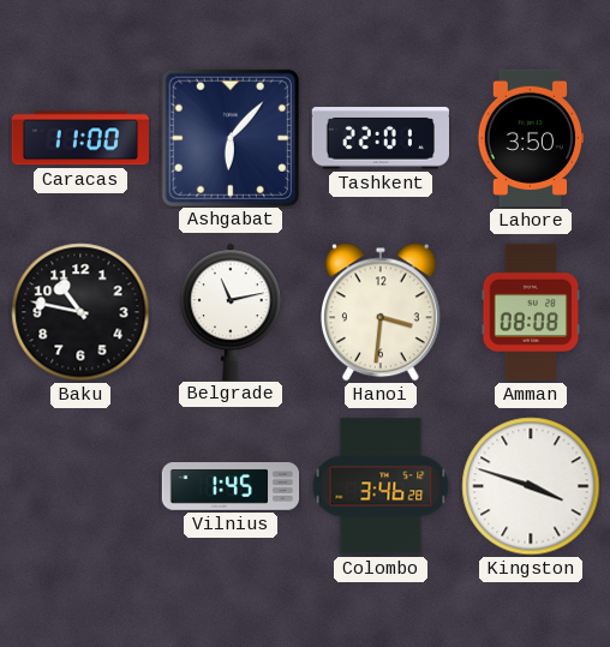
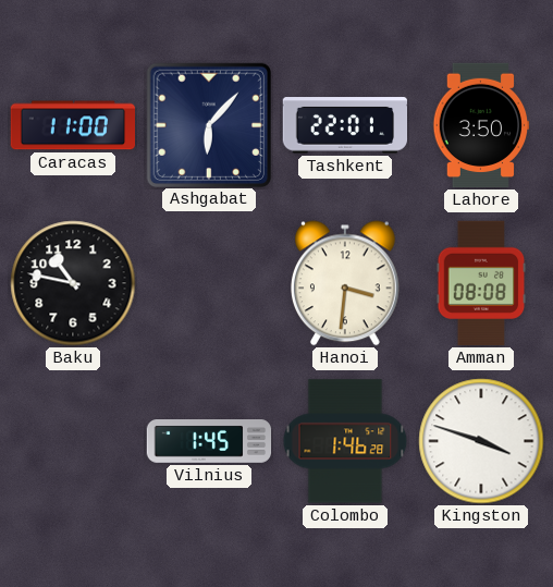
Belgrade: 11:13 -> none
Colombo: 3:46 -> 1:46
